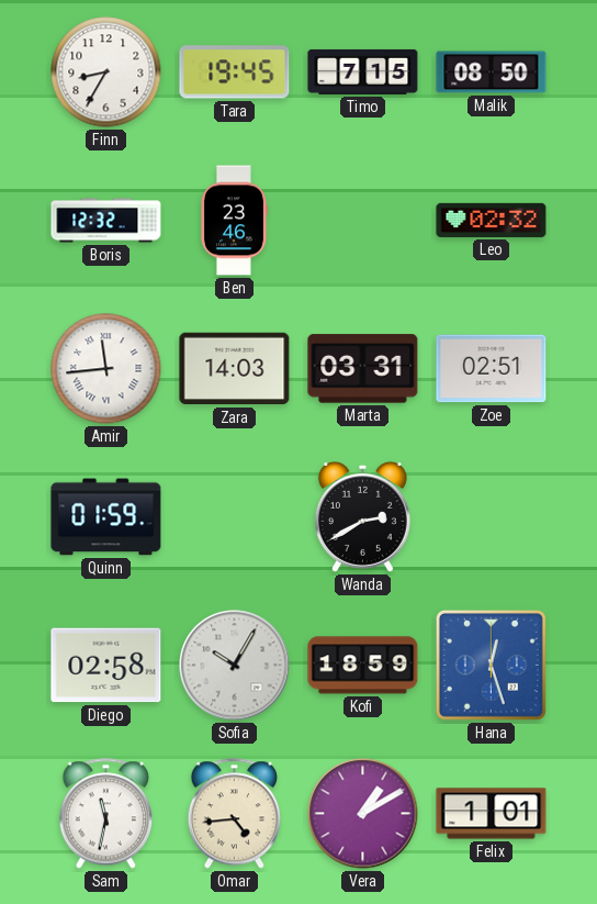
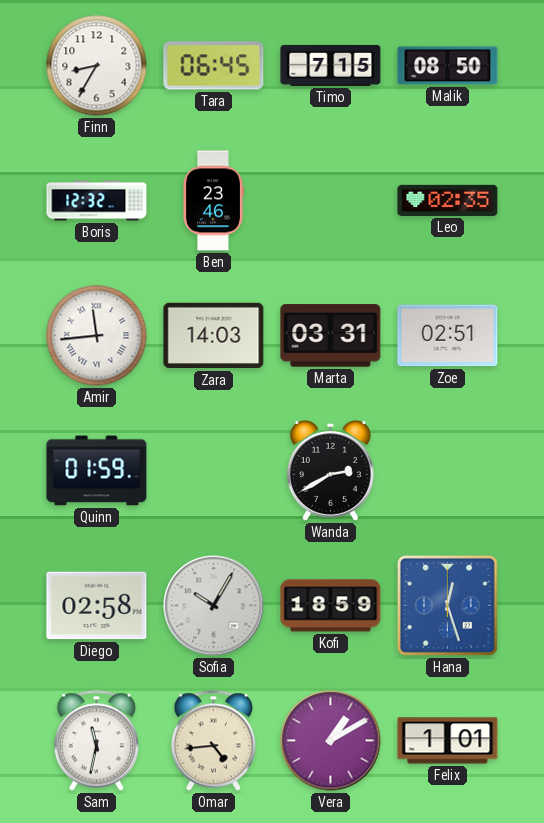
Tara: 19:45 -> 06:45
Leo: 02:32 -> 02:35
